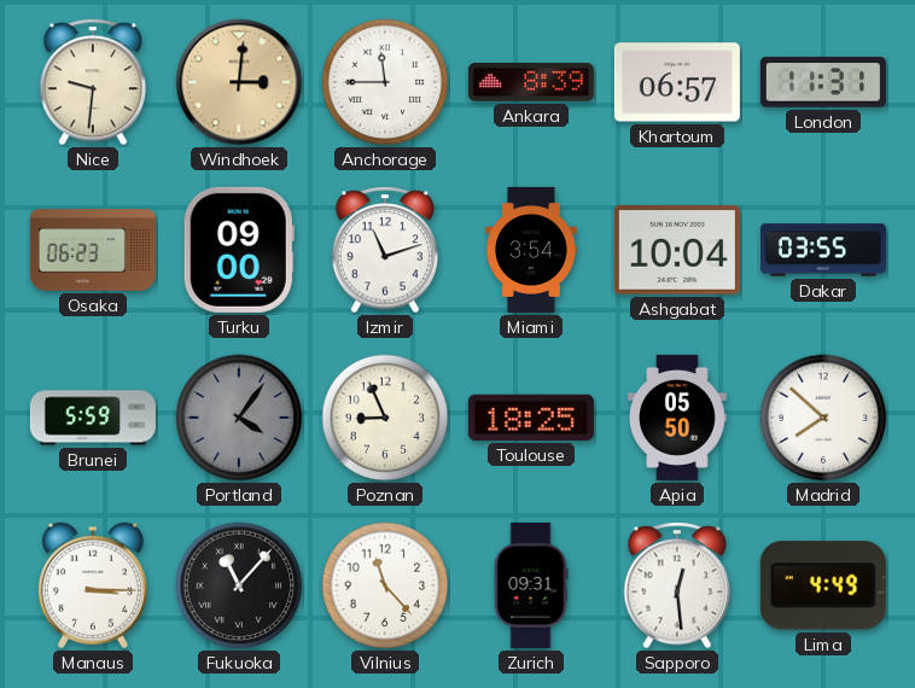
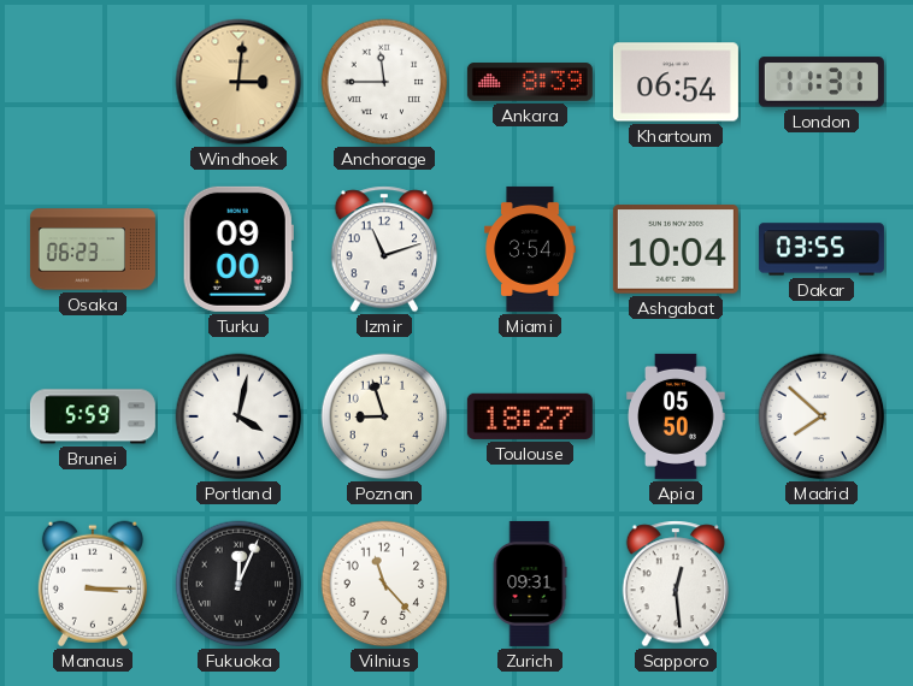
Nice: 9:31 -> none
Khartoum: 06:57 -> 06:54
Portland: 4:06 -> 4:02
Portland dial: grey -> white
Poznan: 8:56 -> 8:57
Toulouse: 18:25 -> 18:27
Fukuoka: 11:07 -> 12:04
Lima: 4:49 -> none
